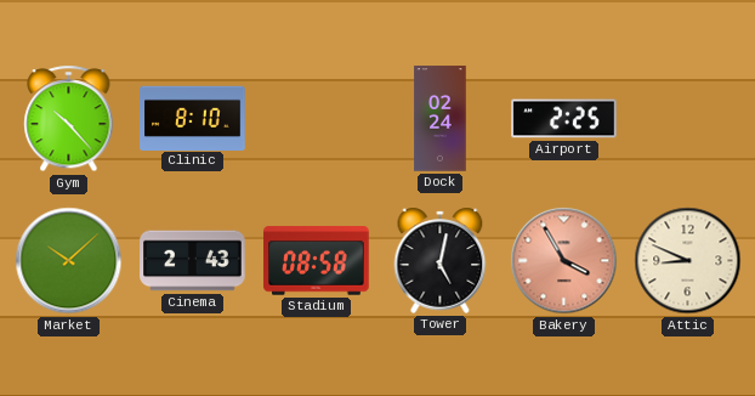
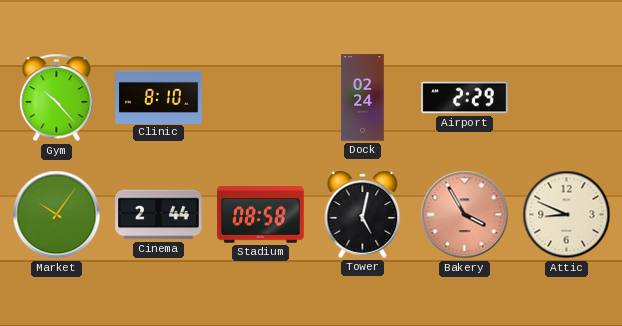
Airport: 2:25 -> 2:29
Market: 10:08 -> 10:06
Cinema: 2:43 -> 2:44
